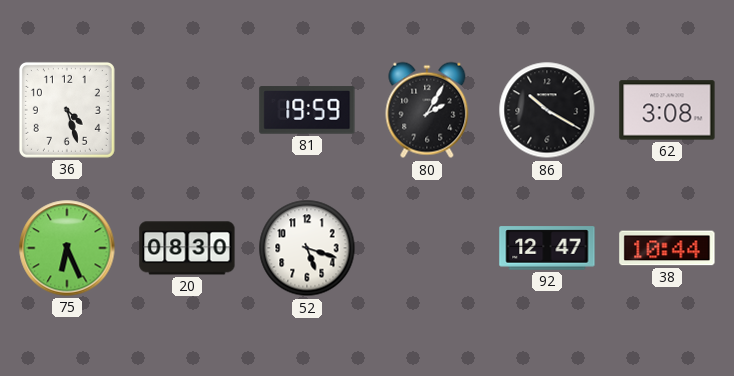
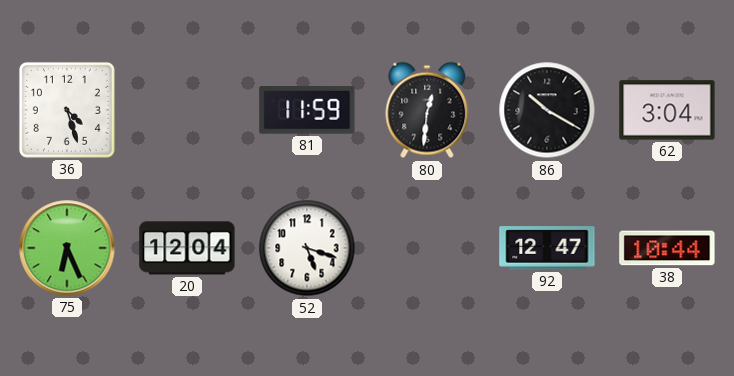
81: 19:59 -> 11:59
80: 2:05 -> 12:31
62: 3:08 -> 3:04
20: 08:30 -> 12:04
